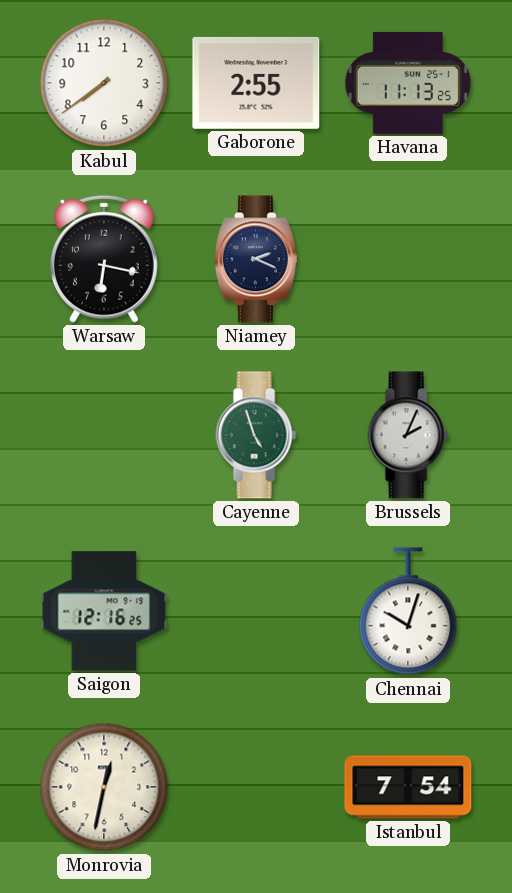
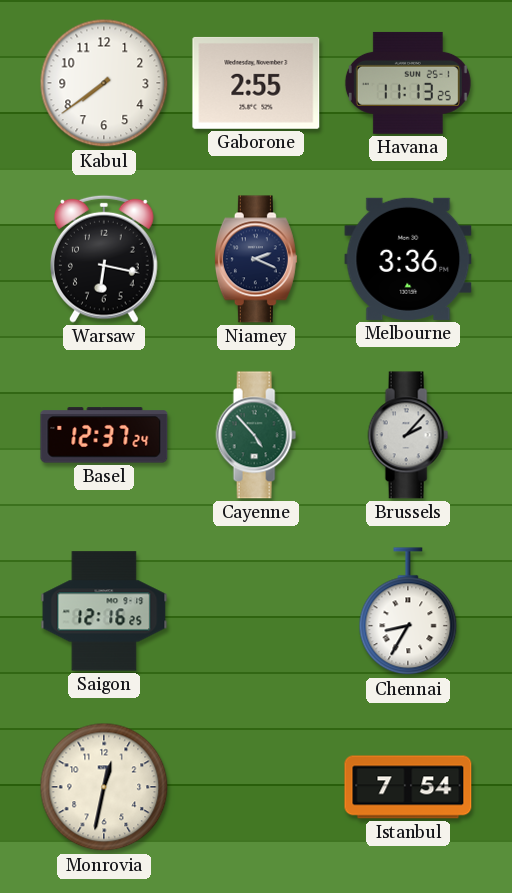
Melbourne: none -> 3:36
Basel: none -> 12:37
Cayenne: 4:57 -> 4:53
Brussels: 2:04 -> 2:07
Chennai: 10:03 -> 8:35
